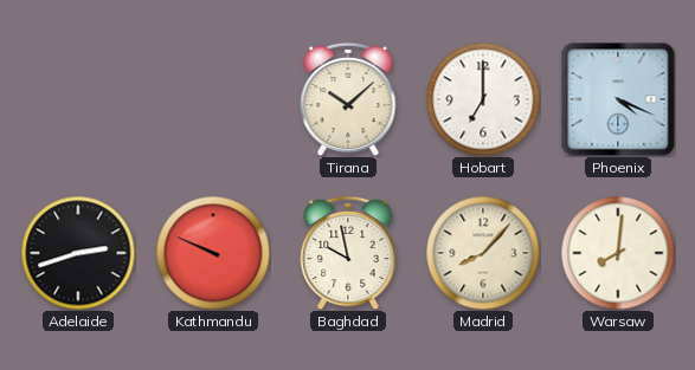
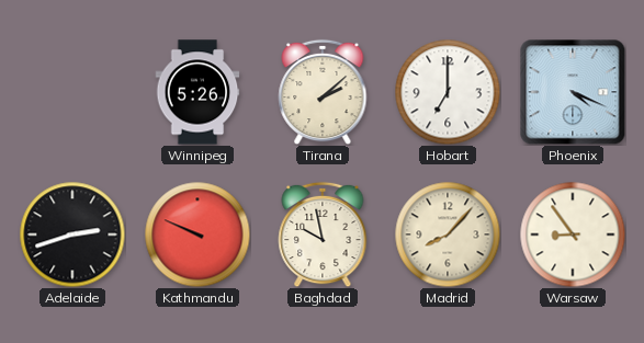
Winnipeg: none -> 5:26
Tirana: 10:08 -> 2:08
Warsaw: 8:01 -> 8:54
